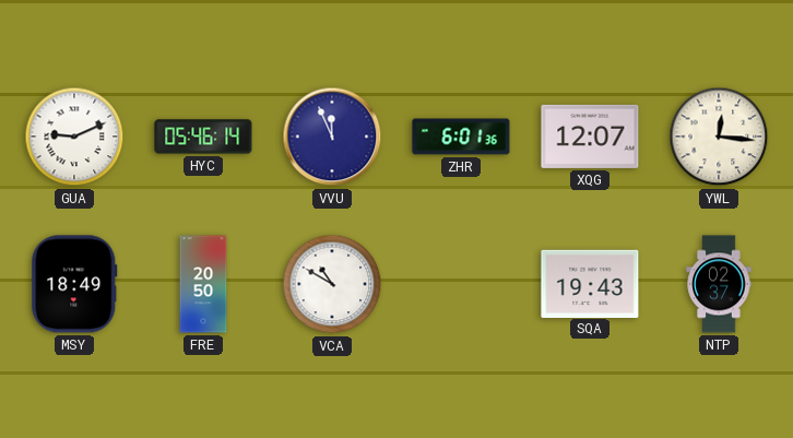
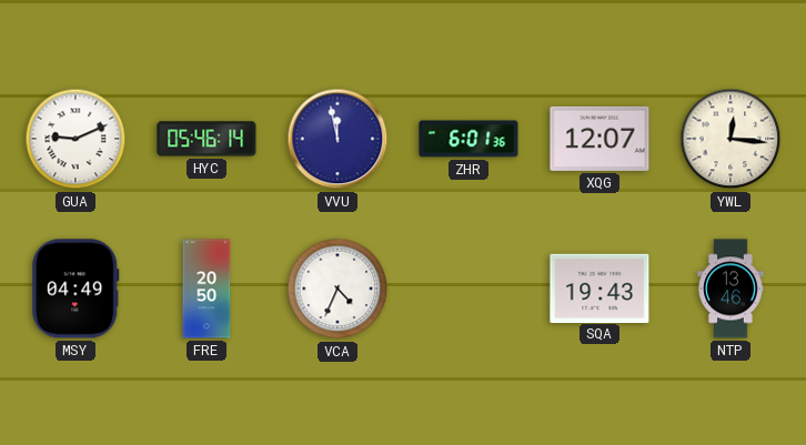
VVU: 11:56 -> 11:58
MSY: 18:49 -> 04:49
VCA: 10:50 -> 4:34
NTP: 02:37 -> 13:46
